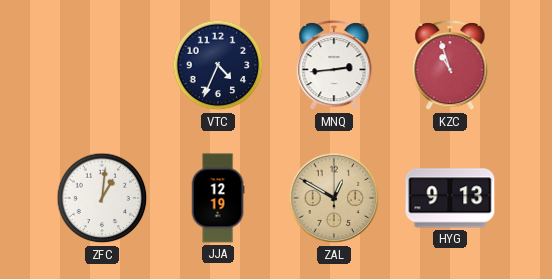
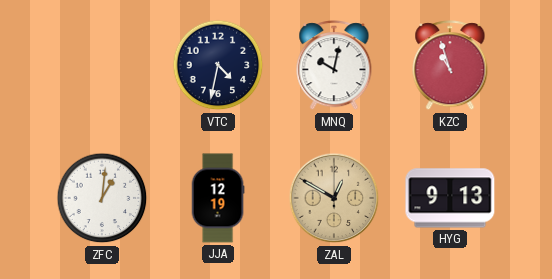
VTC: 4:34 -> 4:32
MNQ: 2:44 -> 10:02
